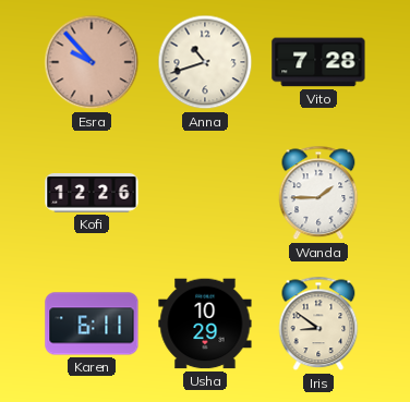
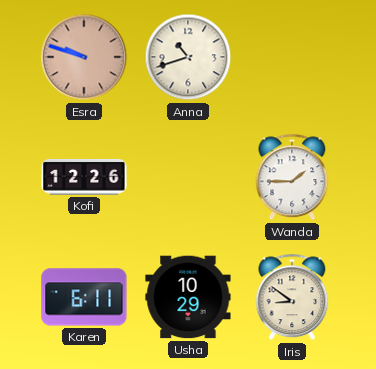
Esra: 9:53 -> 9:48
Vito: 7:28 -> none
